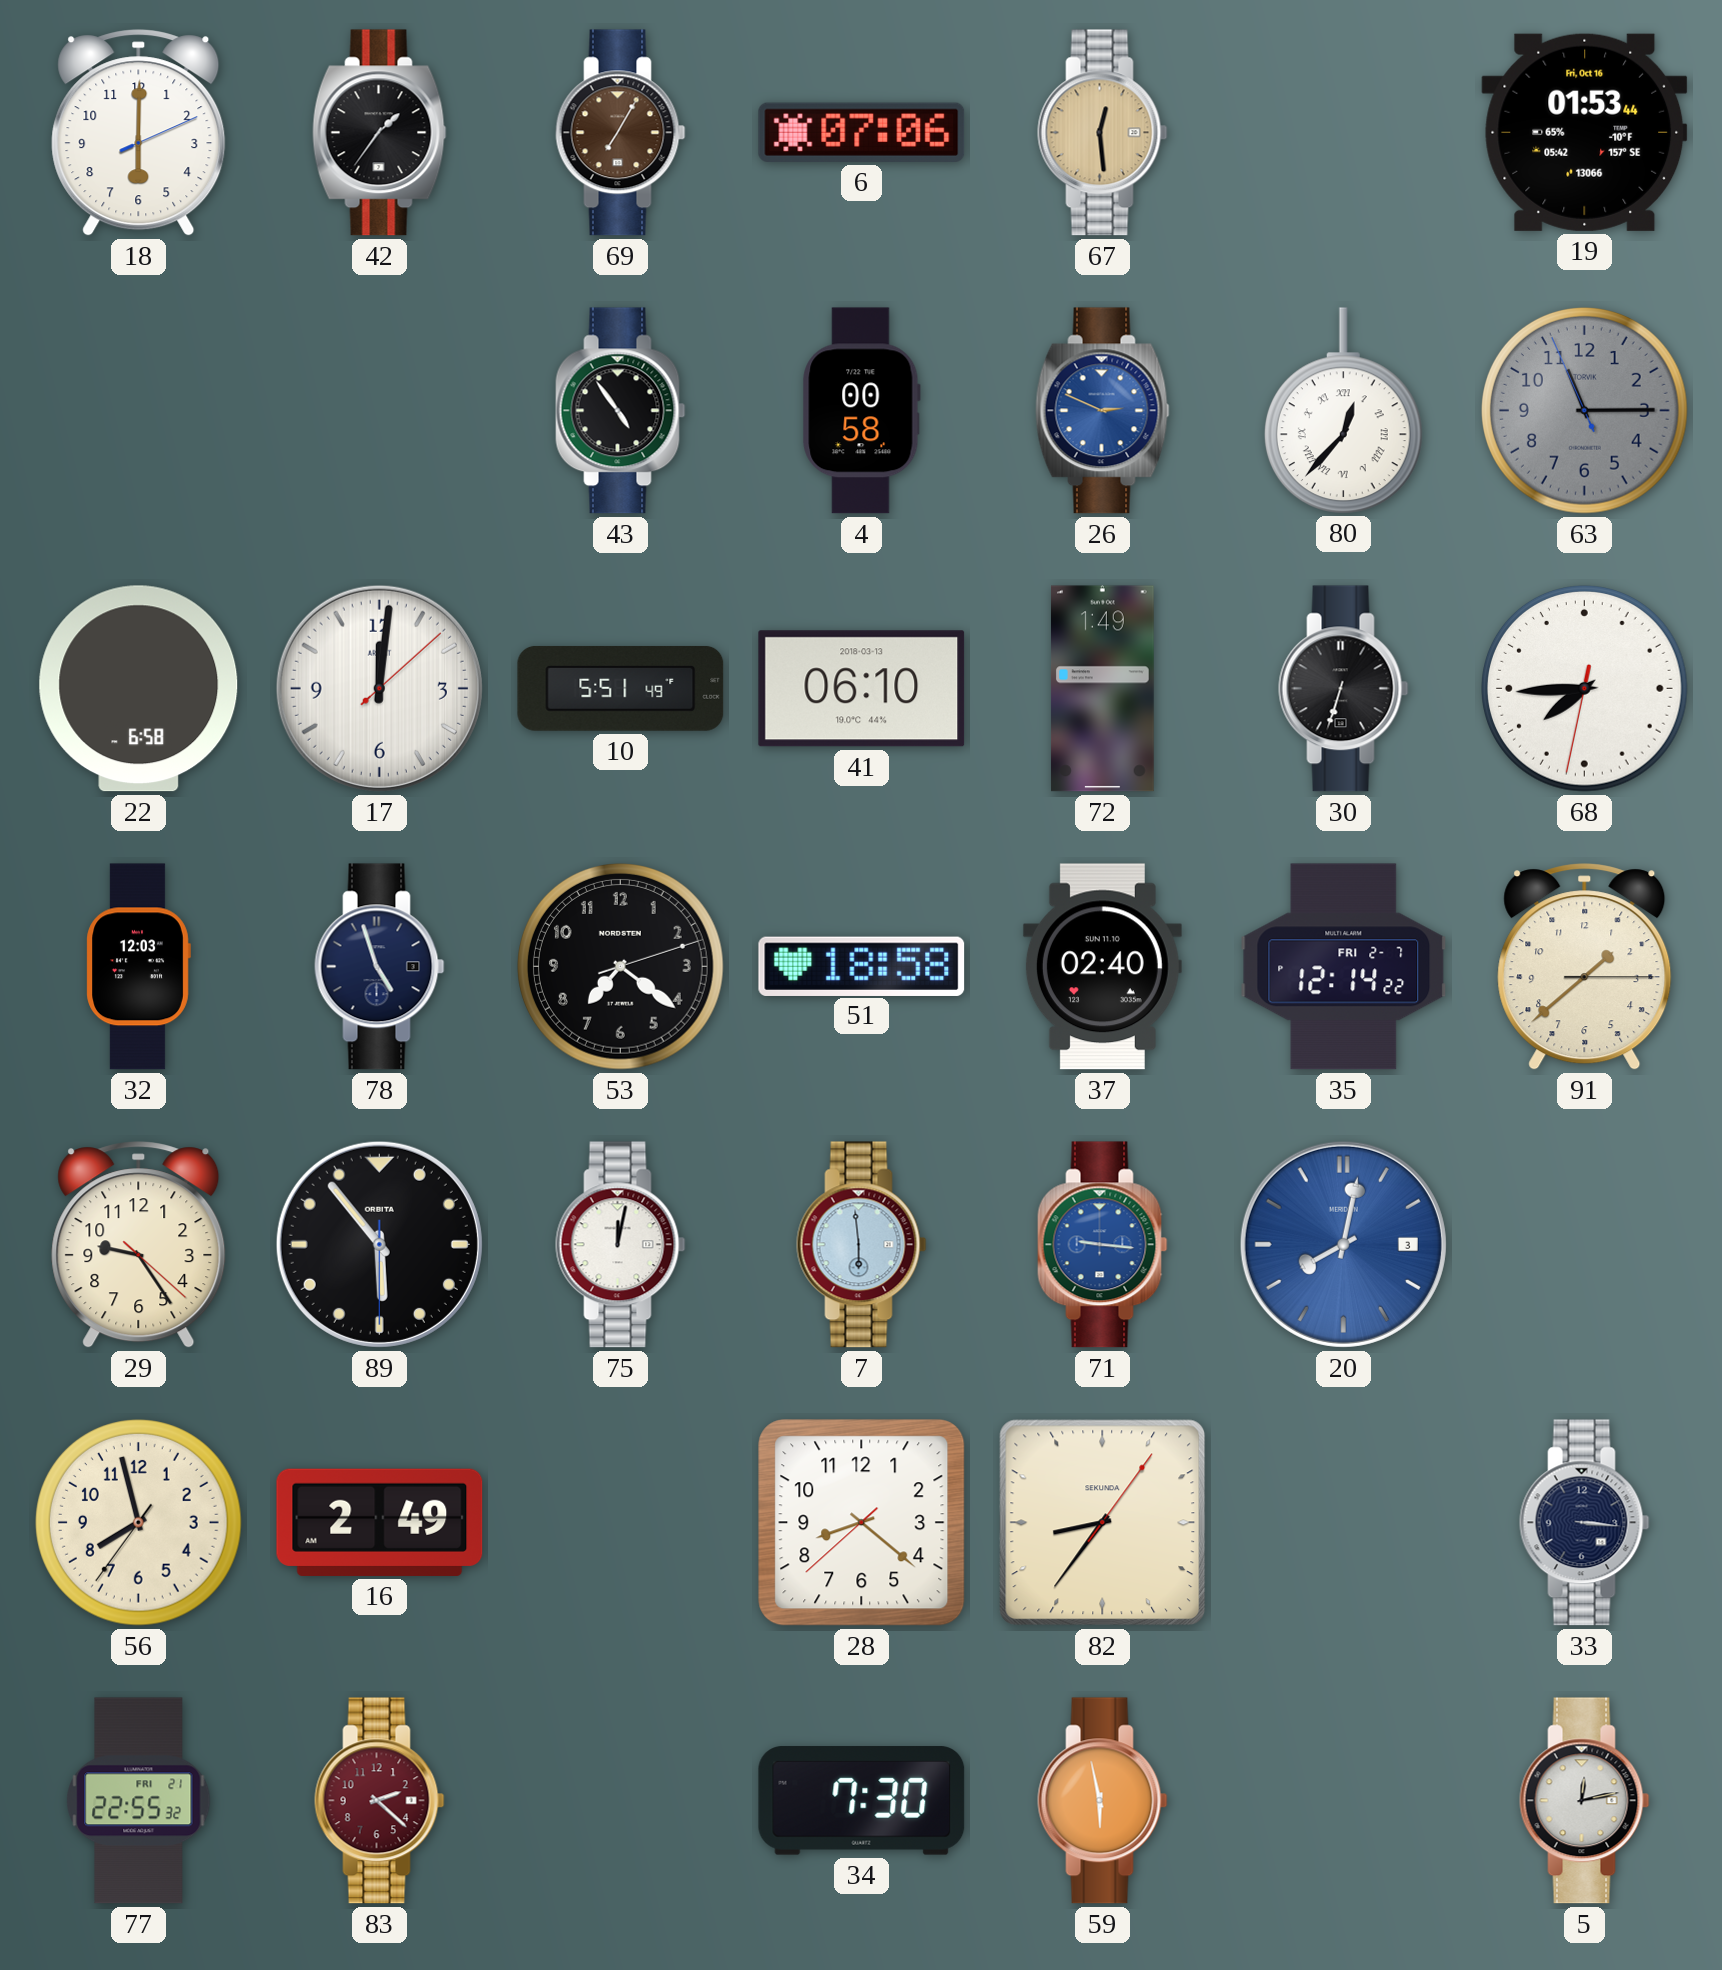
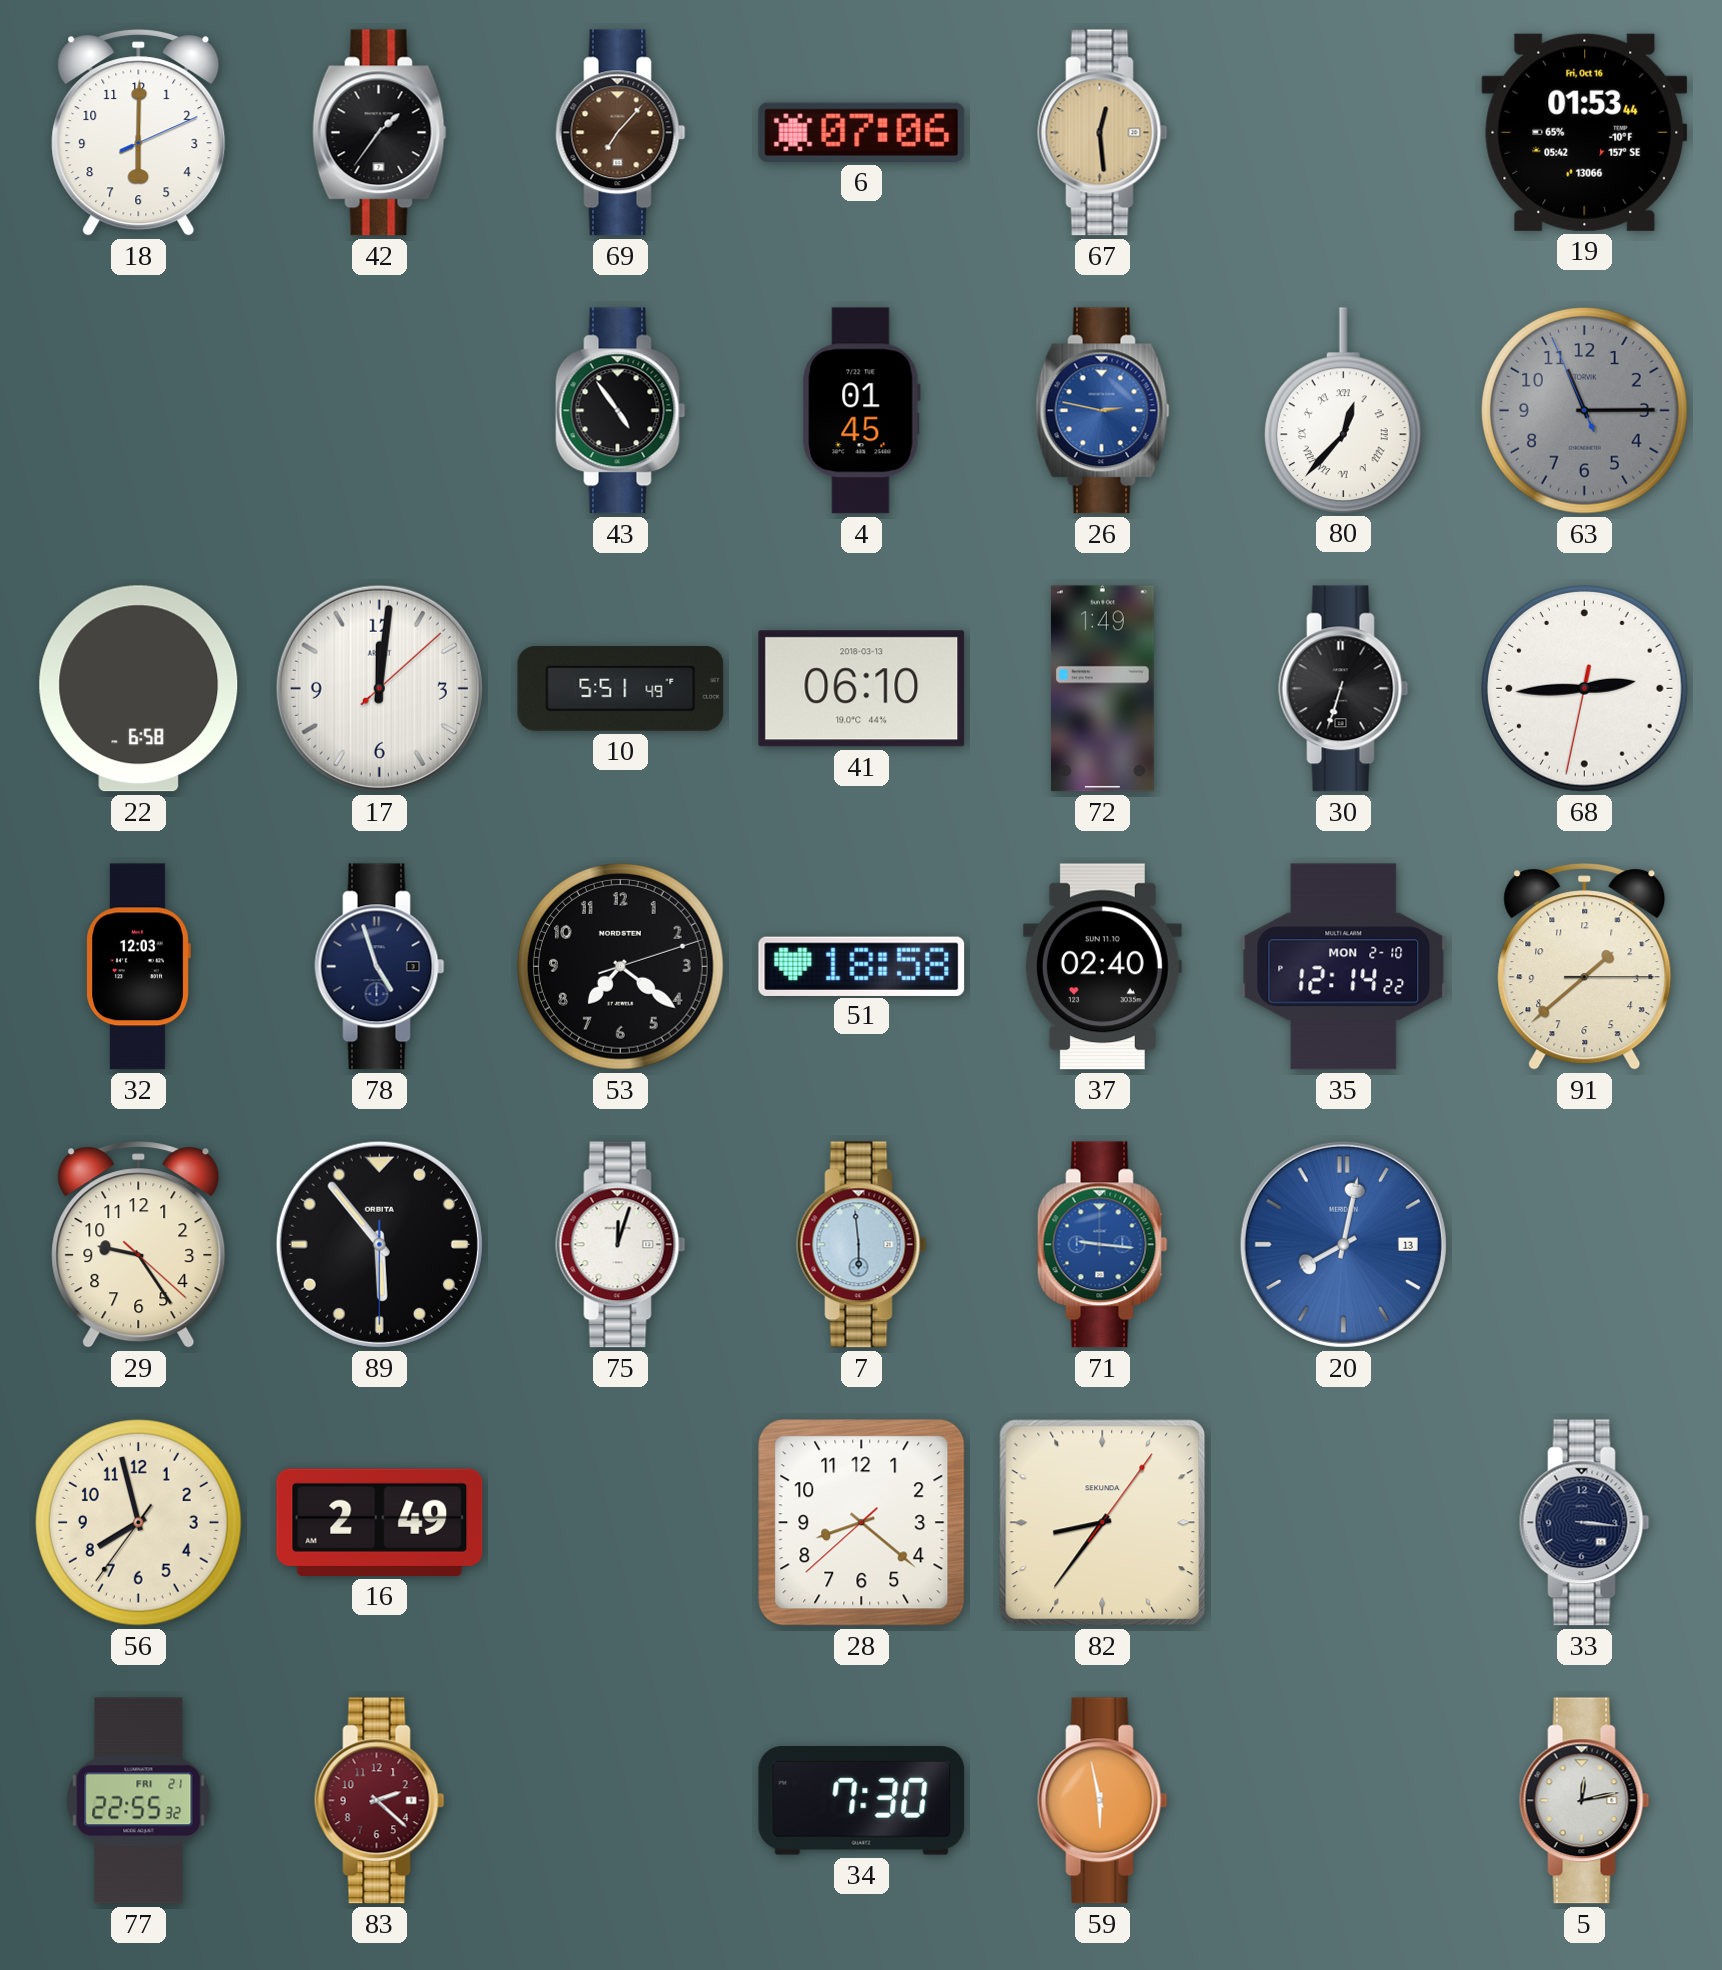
69: 7:05 -> 7:07
4: 00:58 -> 01:45
26: 2:49 -> 2:47
68: 7:44 -> 2:44
35 date: FRI 2-7 -> MON 2-10
75: 12:02 -> 12:03
20 date: 3 -> 13
